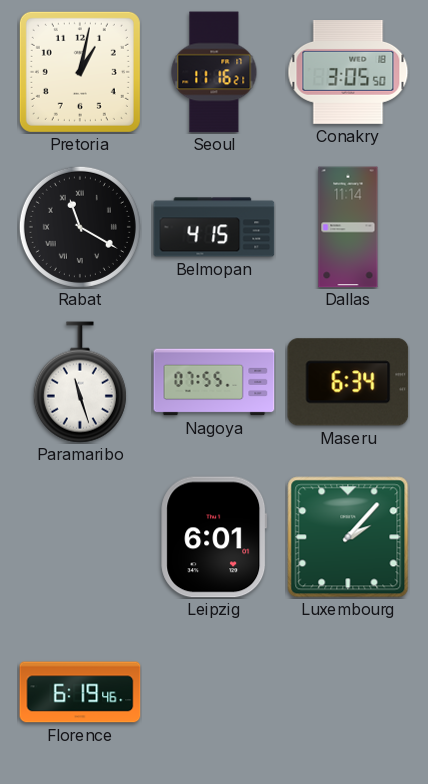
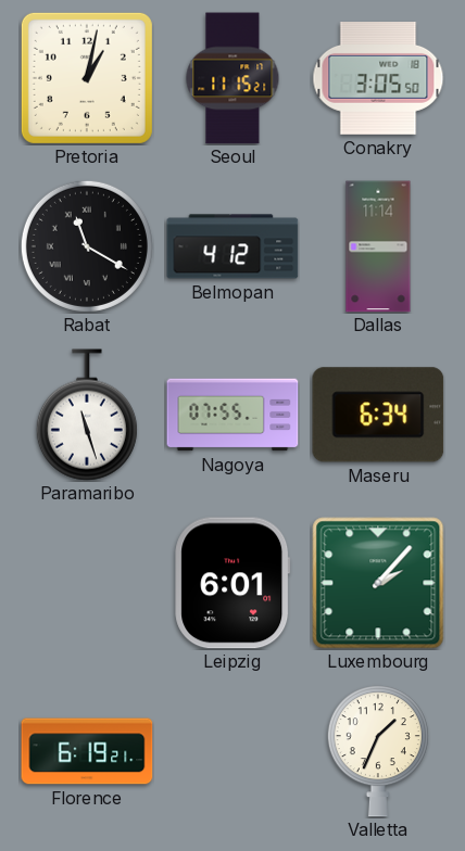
Seoul: 11:16 -> 11:15
Belmopan: 4:15 -> 4:12
Florence: 6:19:46 -> 6:19:21
Valletta: none -> 1:34
